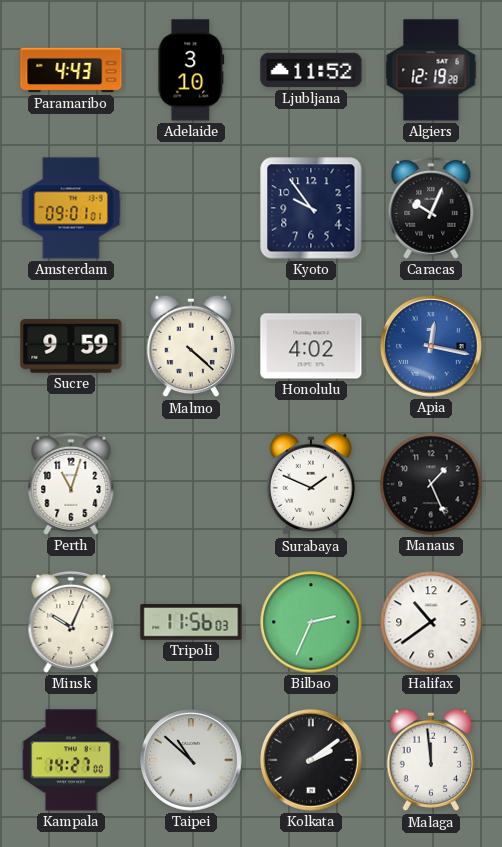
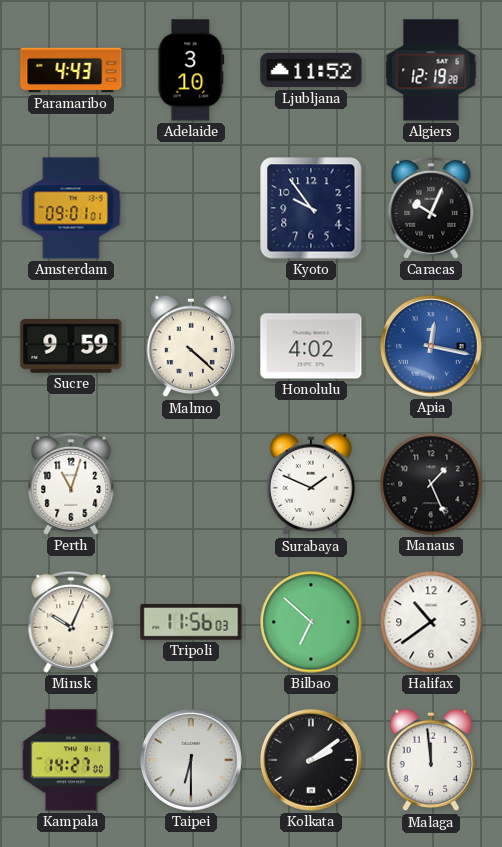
Bilbao: 2:34 -> 6:52
Taipei: 10:52 -> 6:30
